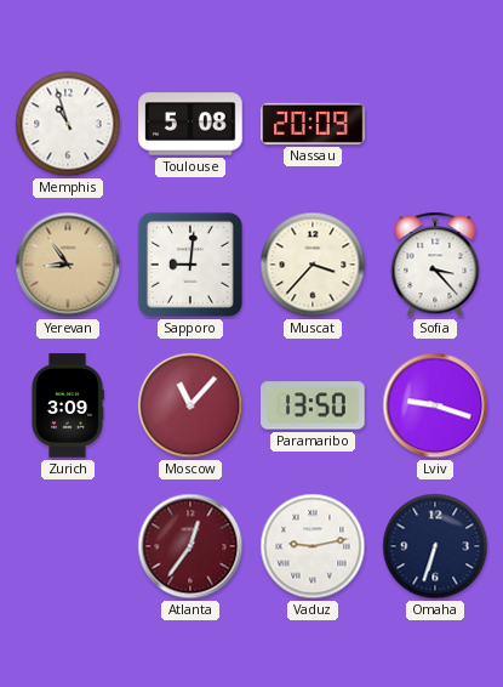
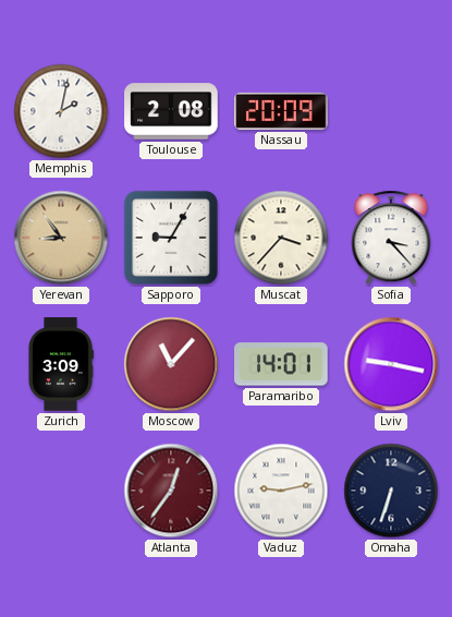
Memphis: 10:57 -> 2:02
Toulouse: 5:08 -> 2:08
Sapporo: 9:01 -> 9:05
Paramaribo: 13:50 -> 14:01
Lviv: 9:18 -> 9:17
